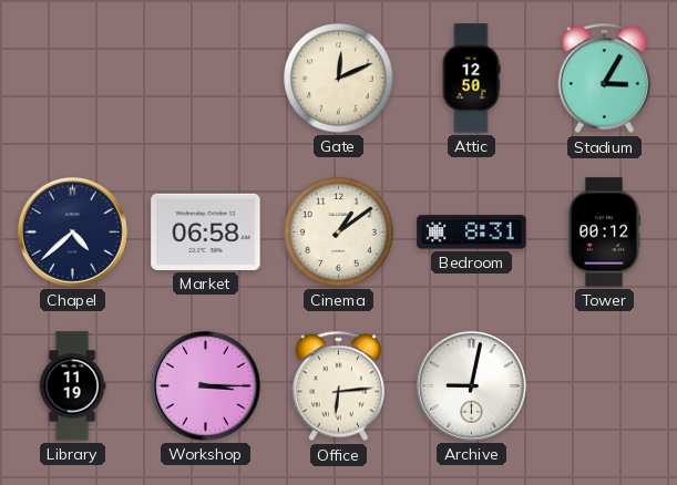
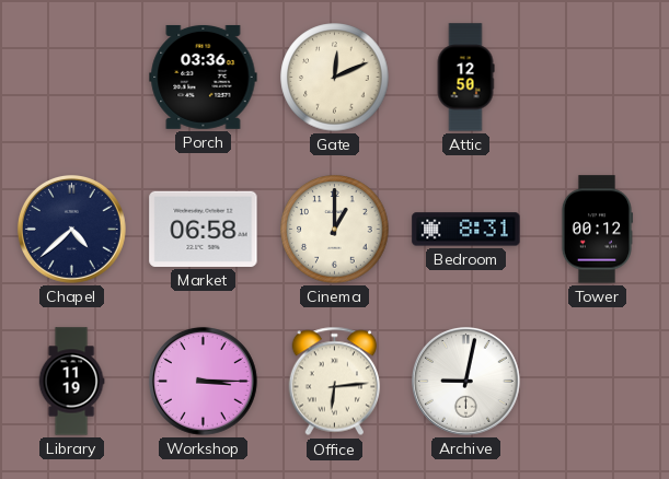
Porch: none -> 03:36
Stadium: 3:05 -> none
Cinema: 1:09 -> 1:00
